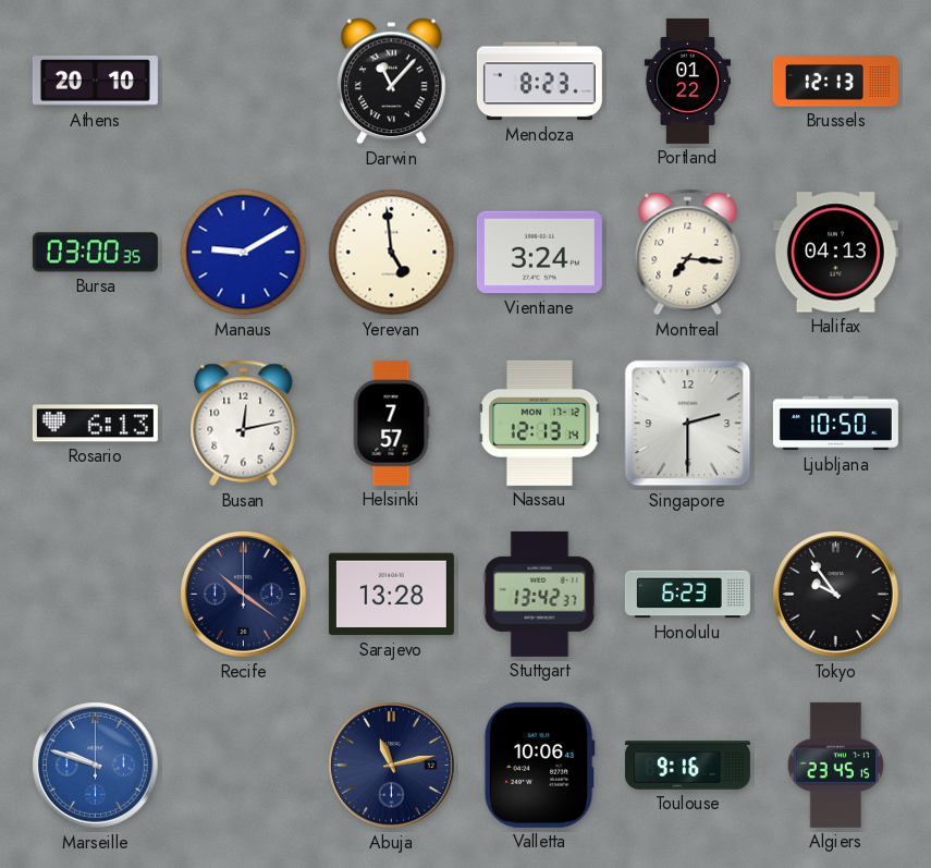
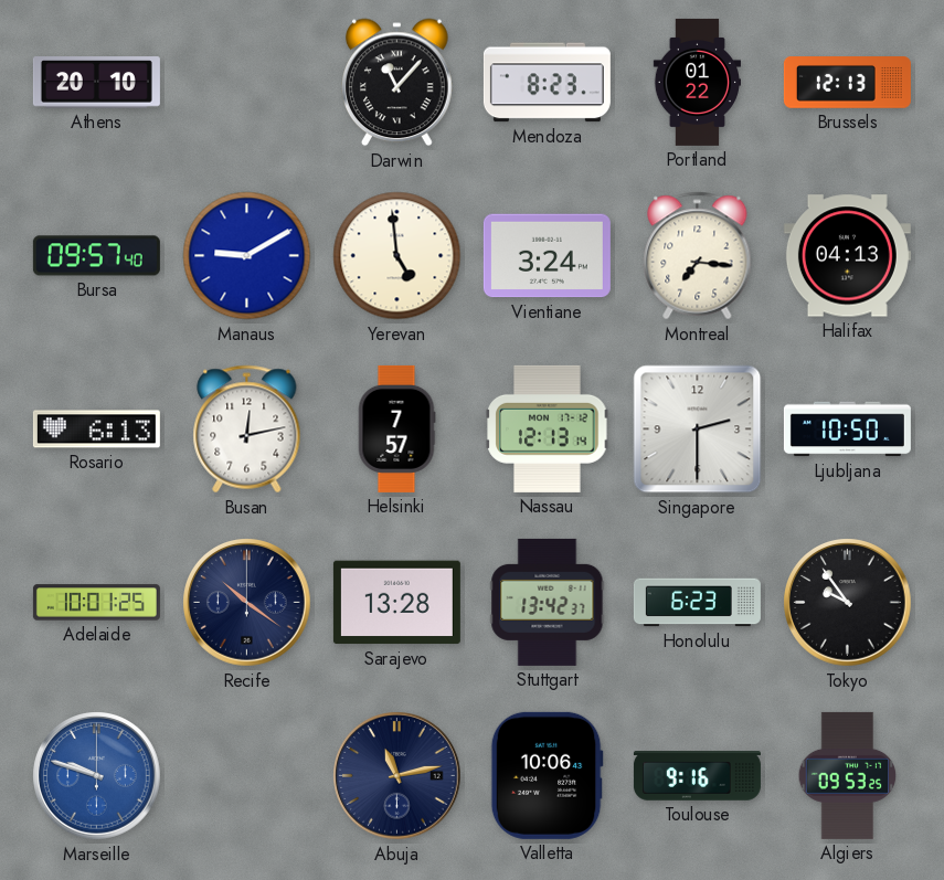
Bursa: 03:00 -> 09:57
Adelaide: none -> 10:01
Algiers: 23:45 -> 09:53
